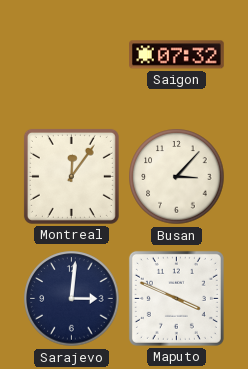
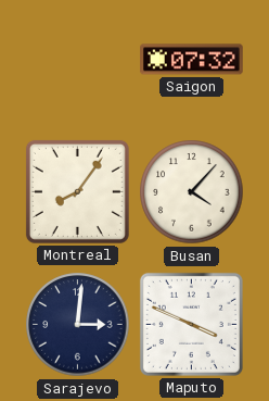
Montreal: 12:06 -> 8:06
Busan: 3:07 -> 4:07
